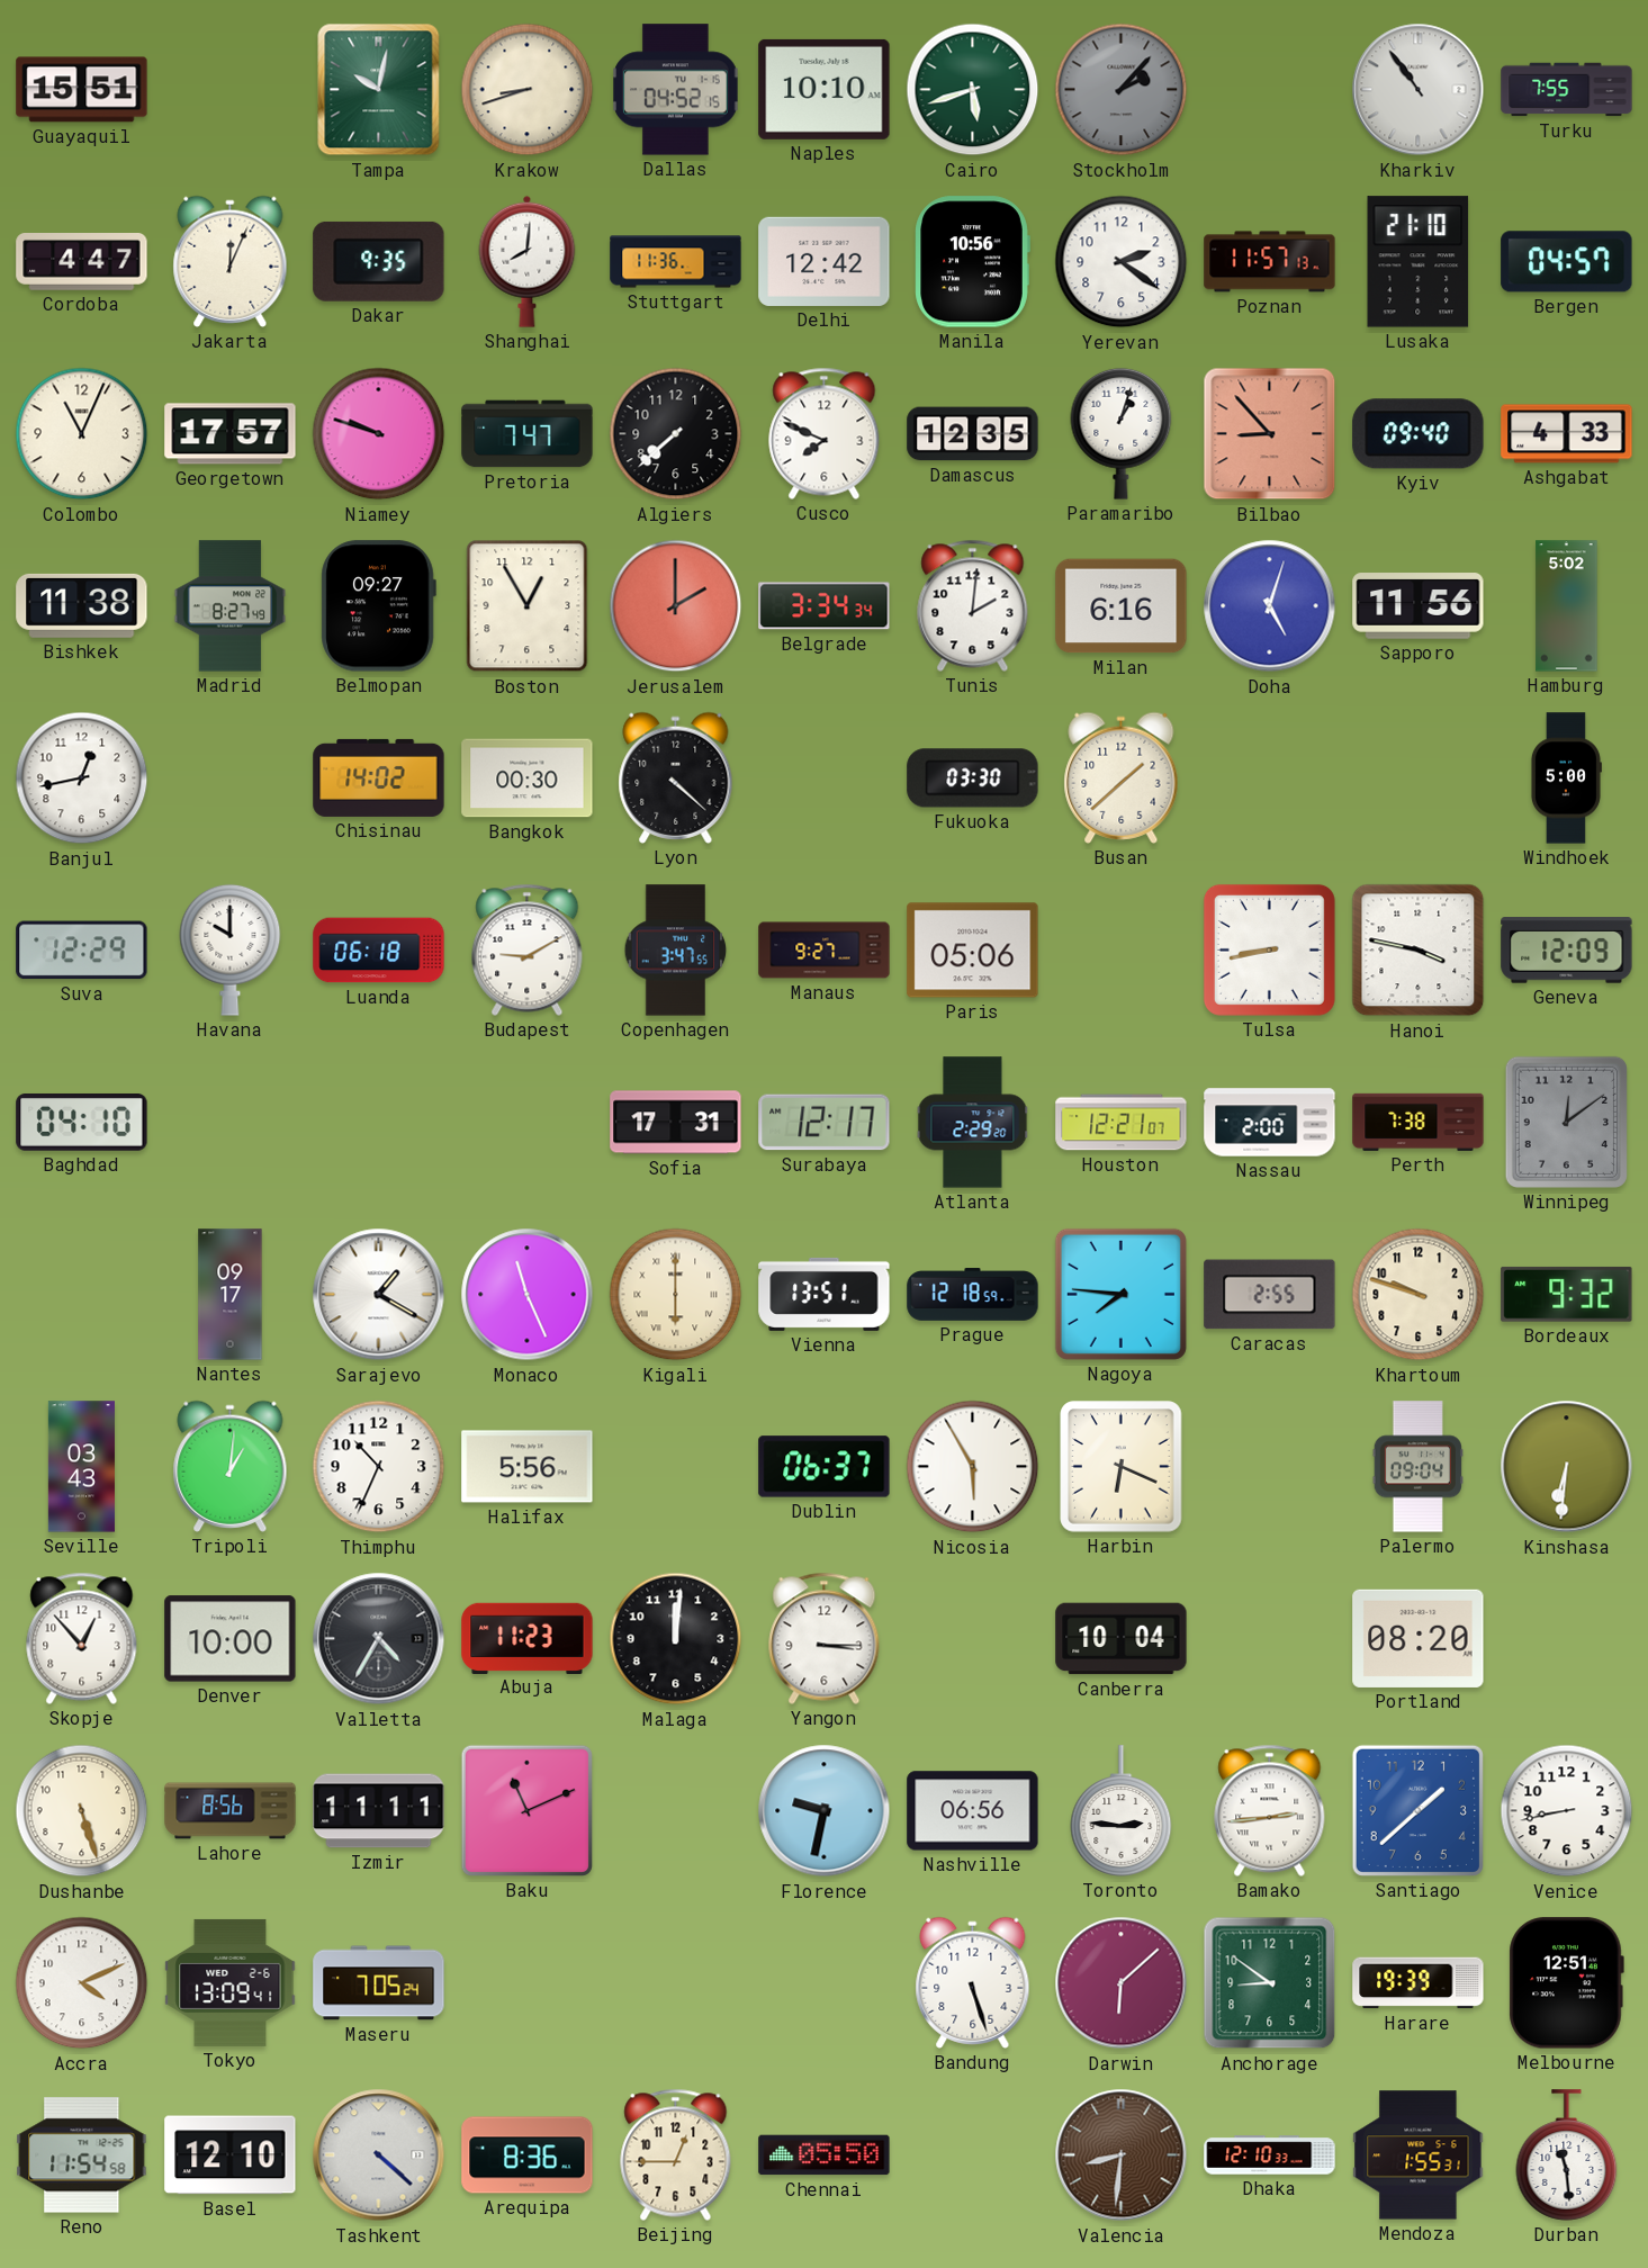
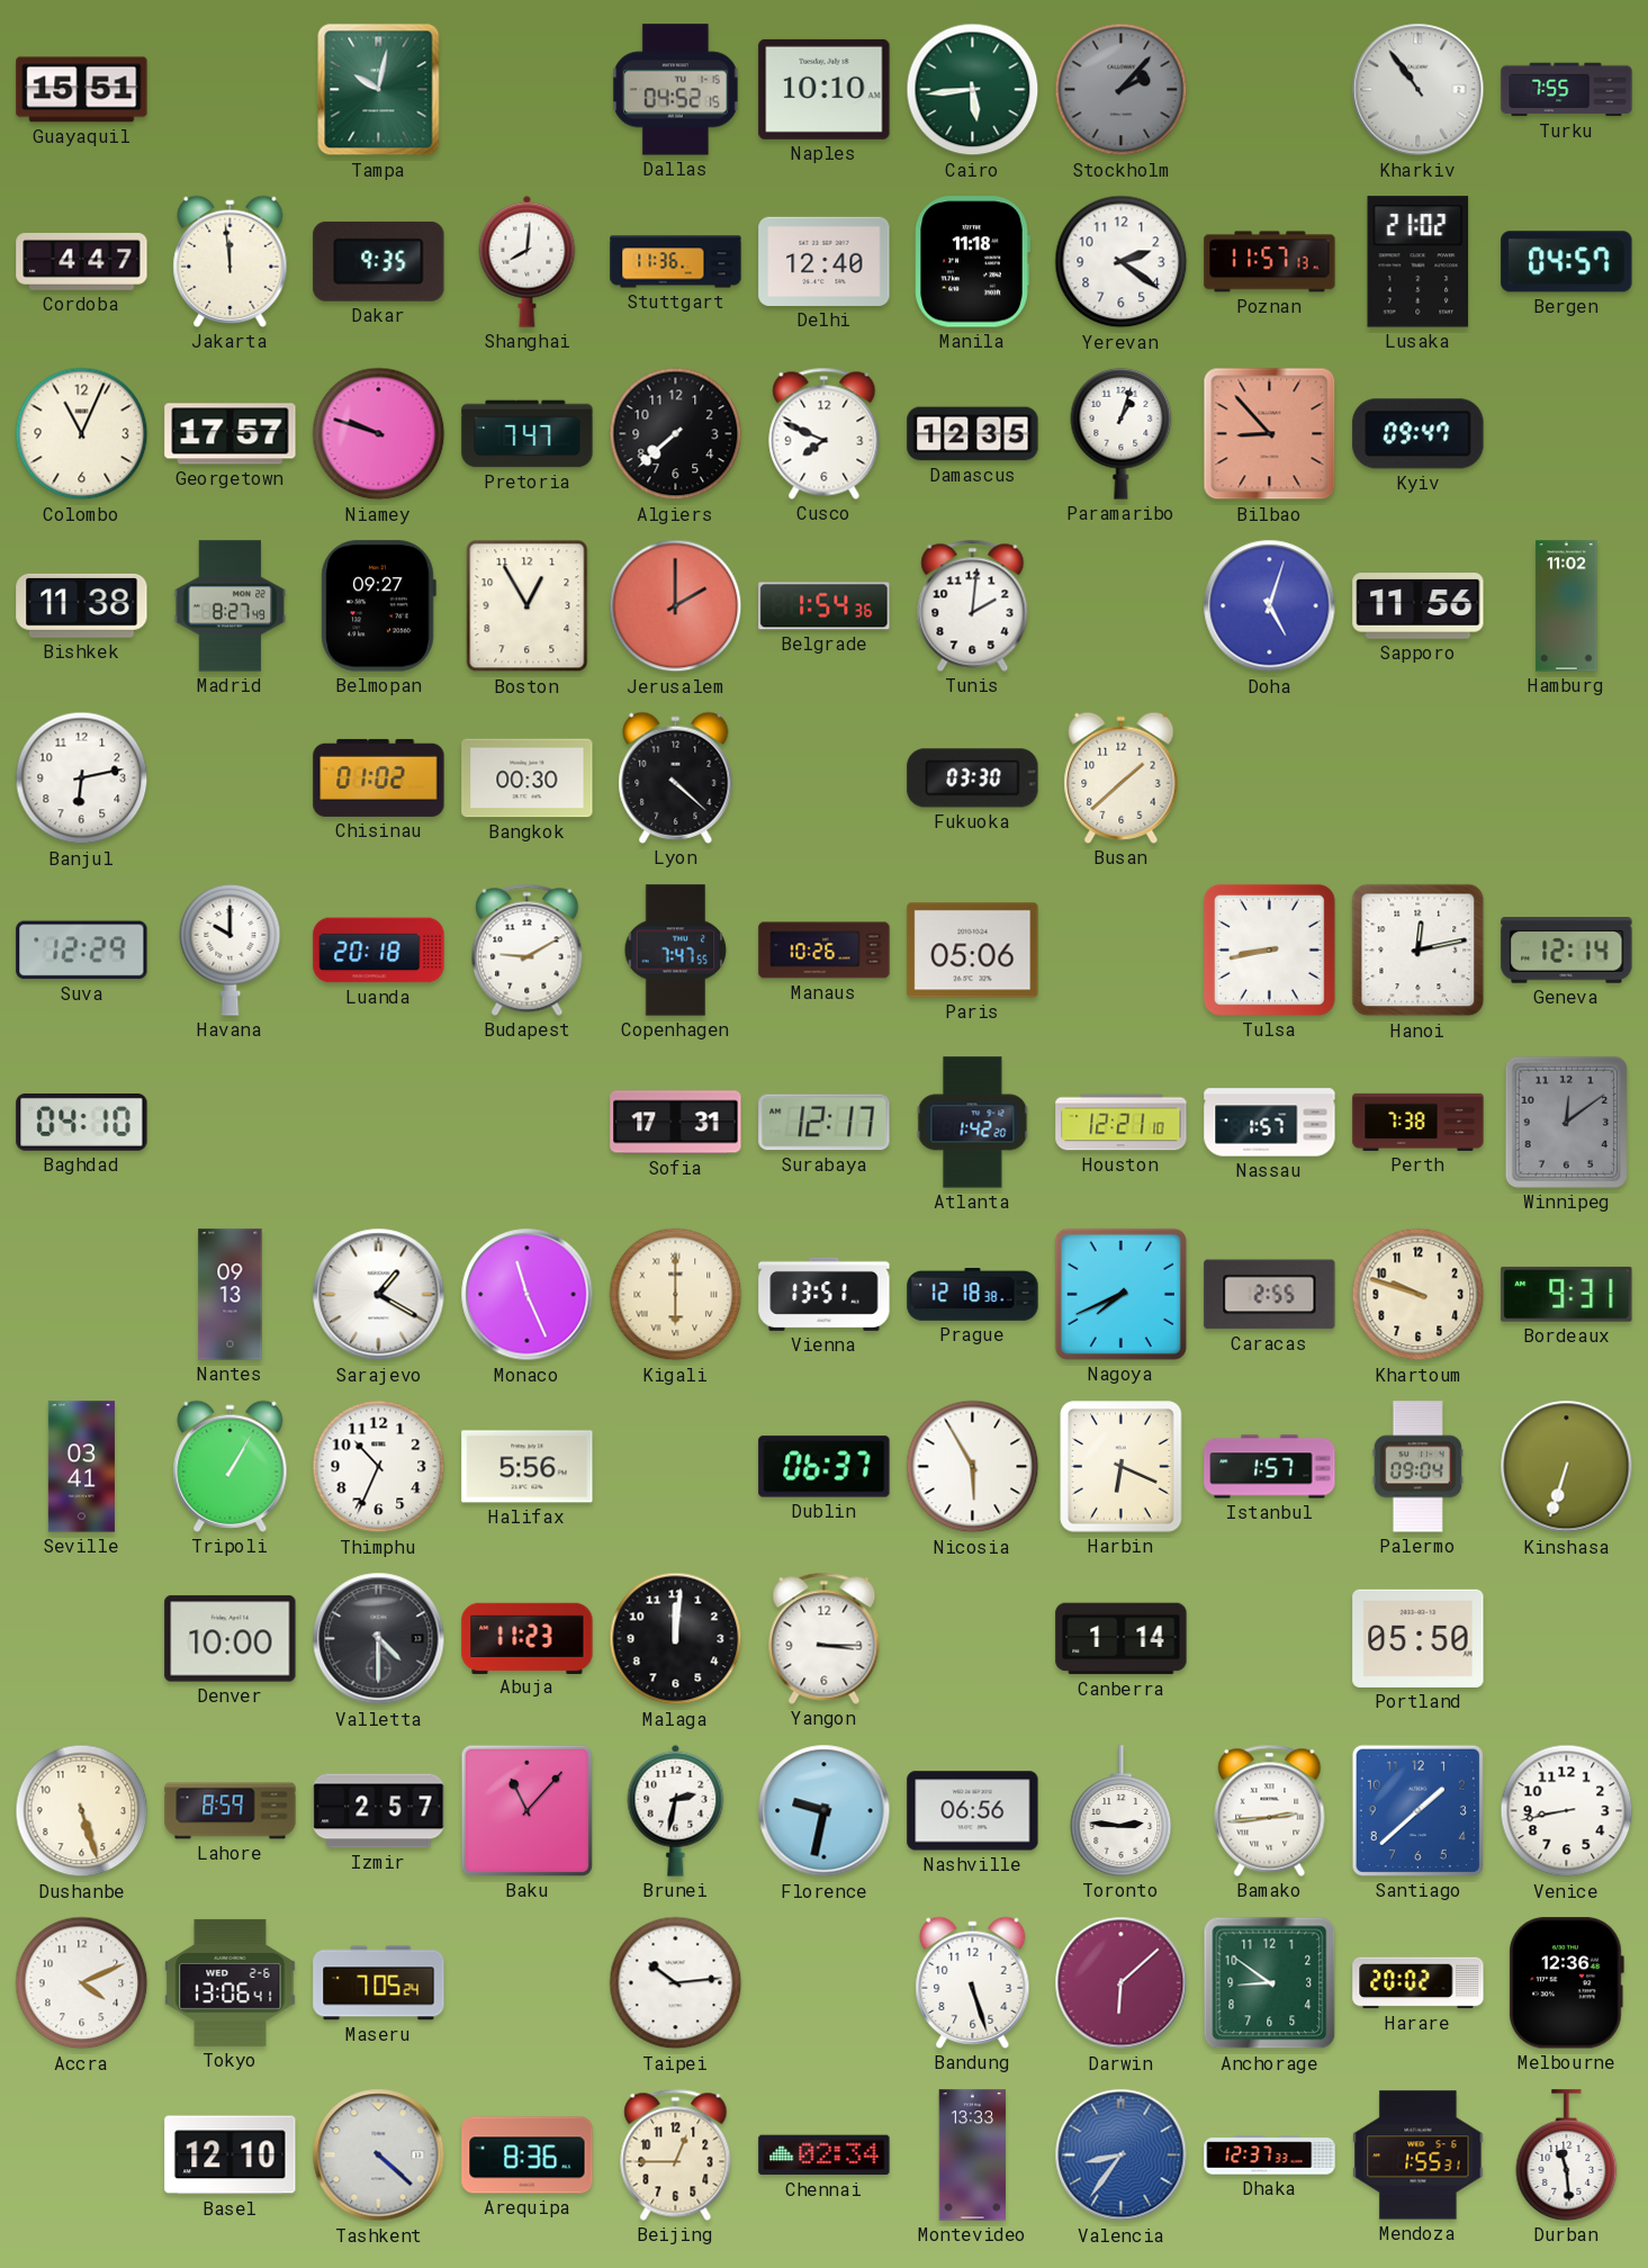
Krakow: 8:42 -> none
Cairo: 5:42 -> 5:44
Jakarta: 12:04 -> 11:59
Delhi: 12:42 -> 12:40
Manila: 10:56 -> 11:18
Lusaka: 21:10 -> 21:02
Kyiv: 09:40 -> 09:47
Ashgabat: 4:33 -> none
Belgrade: 3:34 -> 1:54
Milan: 6:16 -> none
Hamburg: 5:02 -> 11:02
Banjul: 12:43 -> 6:13
Chisinau: 14:02 -> 01:02
Windhoek: 5:00 -> none
Luanda: 06:18 -> 20:18
Copenhagen: 3:47 -> 7:47
Manaus: 9:27 -> 10:26
Hanoi: 3:47 -> 12:13
Geneva: 12:09 -> 12:14
Atlanta: 2:29 -> 1:42
Houston: 12:21:07 -> 12:21:10
Nassau: 2:00 -> 1:57
Nantes: 09:17 -> 09:13
Prague: 12:18:59 -> 12:18:38
Nagoya: 7:46 -> 7:41
Bordeaux: 9:32 -> 9:31
Seville: 03:43 -> 03:41
Tripoli: 1:01 -> 1:05
Istanbul: none -> 1:57
Kinshasa: 6:31 -> 6:33
Skopje: 12:53 -> none
Valletta: 4:35 -> 4:30
Canberra: 10:04 -> 1:14
Portland: 08:20 -> 05:50
Lahore: 8:56 -> 8:59
Izmir: 11:11 -> 2:57
Baku: 11:11 -> 11:07
Brunei: none -> 2:32
Tokyo: 13:09 -> 13:06
Taipei: none -> 10:14
Harare: 19:39 -> 20:02
Melbourne: 12:51 -> 12:36
Reno: 11:54 -> none
Chennai: 05:50 -> 02:34
Montevideo: none -> 13:33
Valencia: 8:31 -> 8:36
Valencia dial: brown -> blue
Dhaka: 12:10 -> 12:37
